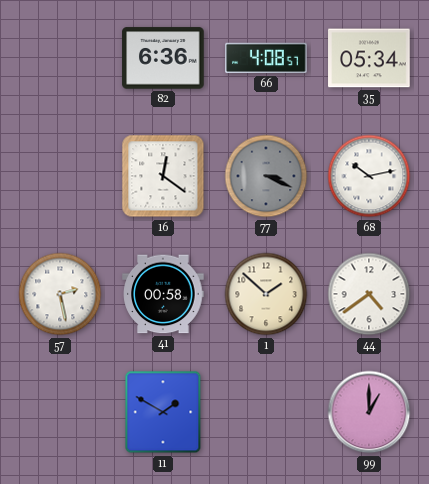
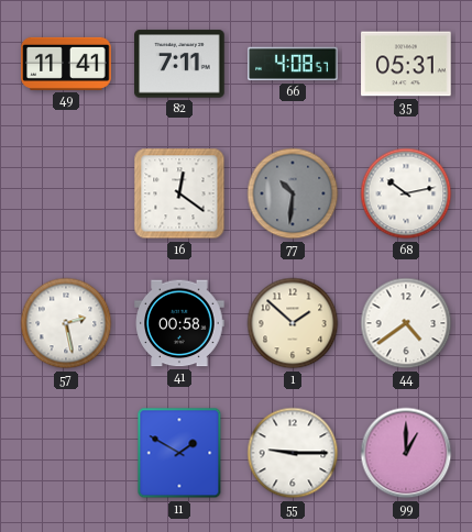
49: none -> 11:41
82: 6:36 -> 7:11
35: 05:34 -> 05:31
77: 3:19 -> 10:31
55: none -> 9:15
